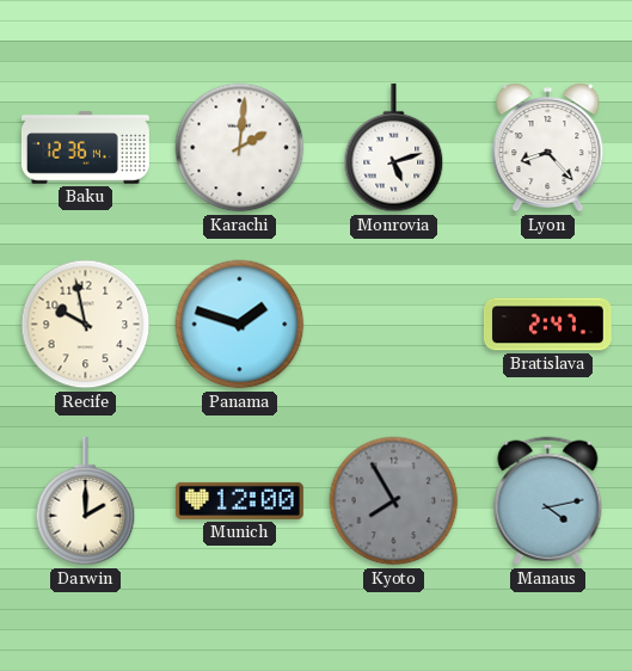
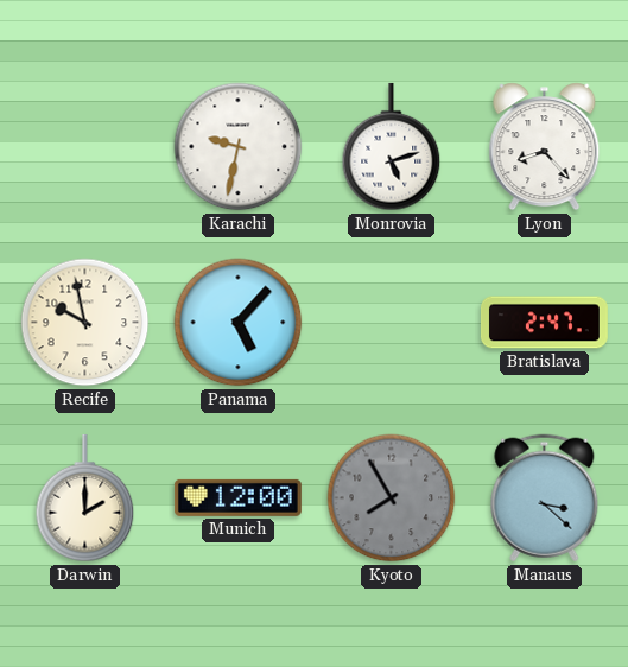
Baku: 12:36 -> none
Karachi: 2:01 -> 9:32
Panama: 1:48 -> 5:07
Manaus: 4:13 -> 3:22
